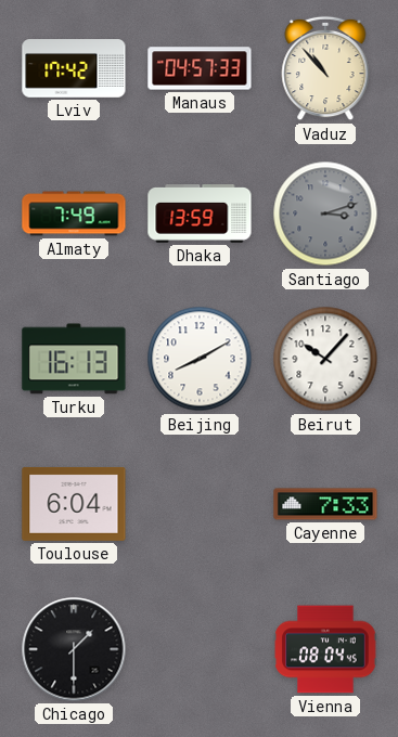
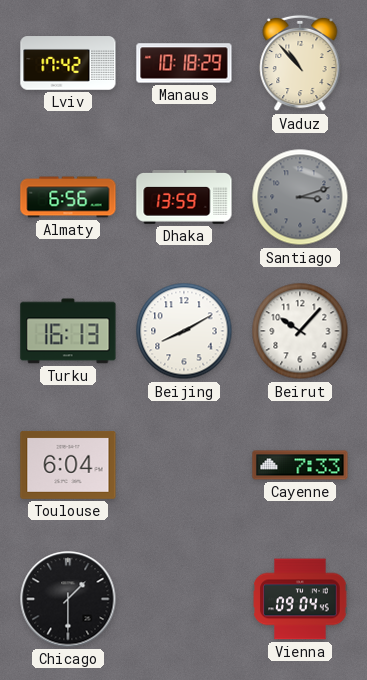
Manaus: 04:57 -> 10:18
Almaty: 7:49 -> 6:56
Vienna: 08:04 -> 09:04
